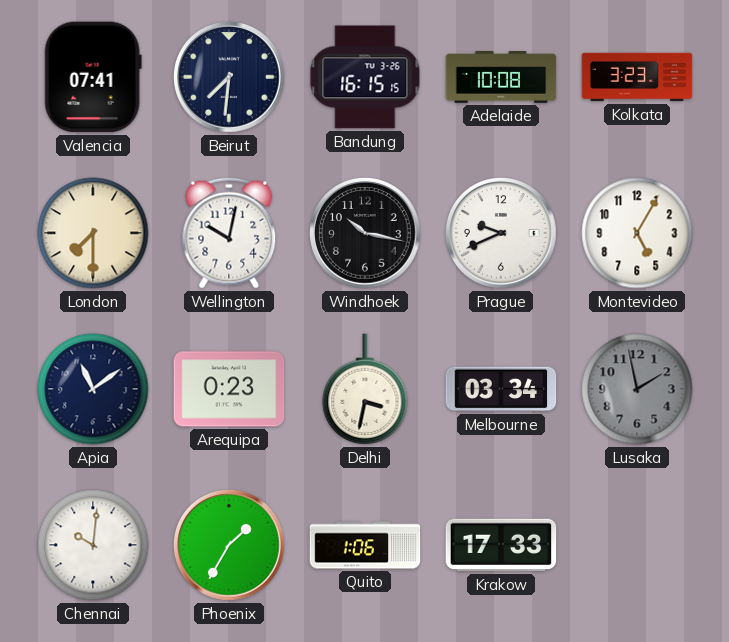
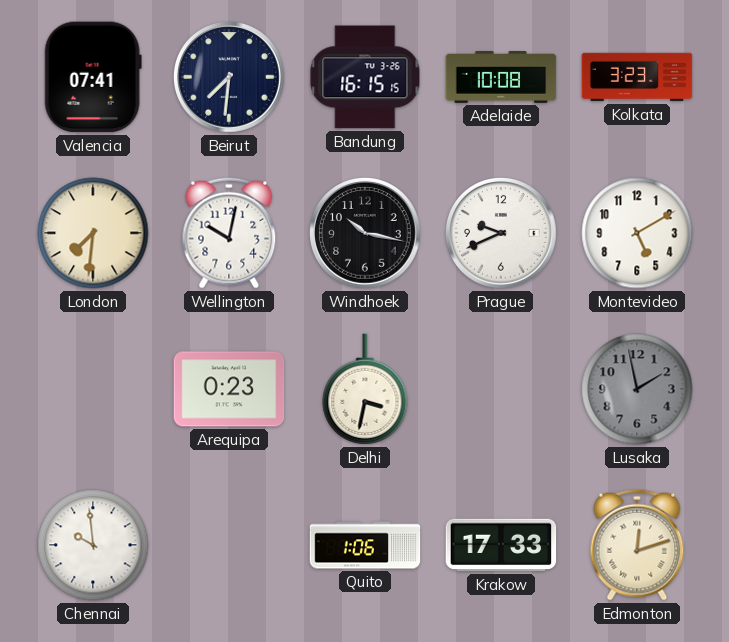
London: 7:30 -> 7:31
Montevideo: 5:05 -> 5:10
Apia: 11:09 -> none
Melbourne: 03:34 -> none
Chennai: 10:01 -> 9:59
Phoenix: 1:35 -> none
Edmonton: none -> 12:12
